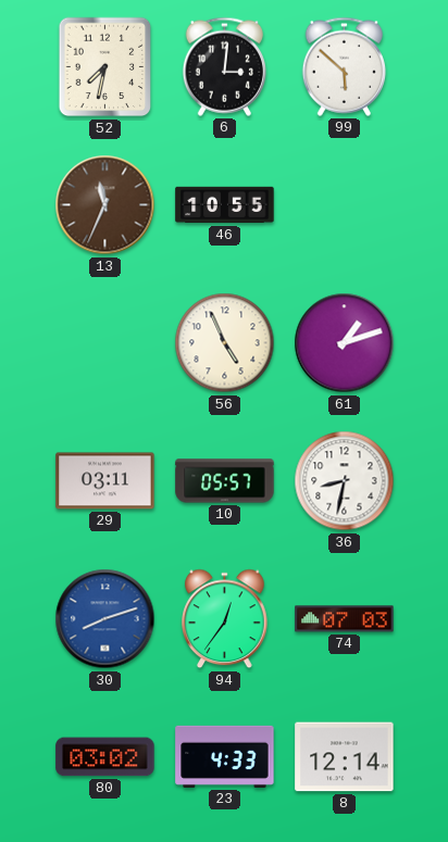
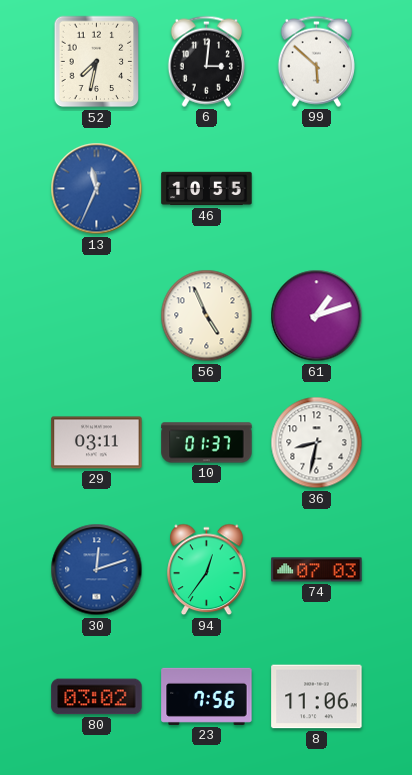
13 dial: brown -> blue
10: 05:57 -> 01:37
30: 8:12 -> 12:12
23: 4:33 -> 7:56
8: 12:14 -> 11:06
